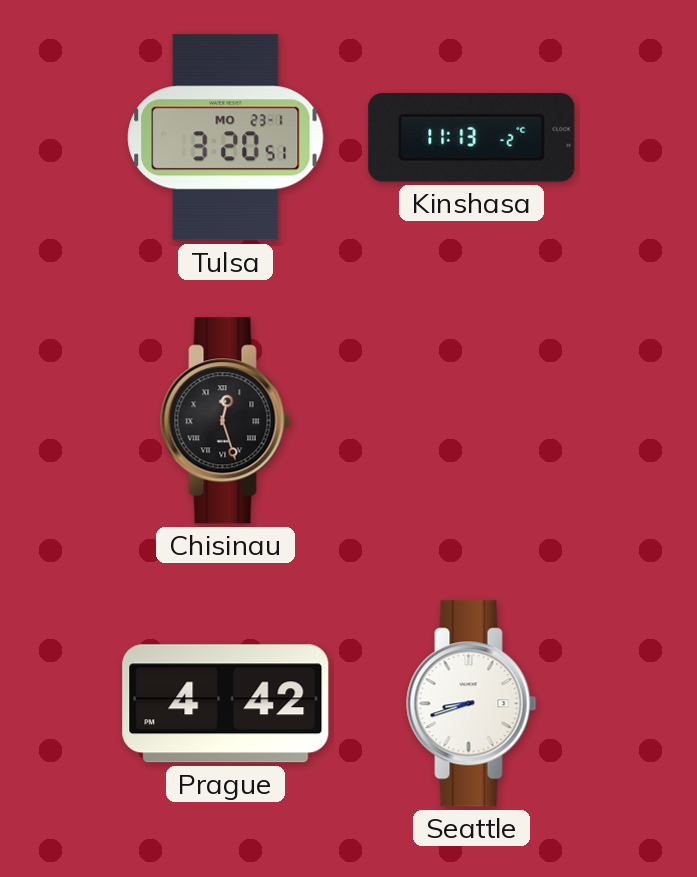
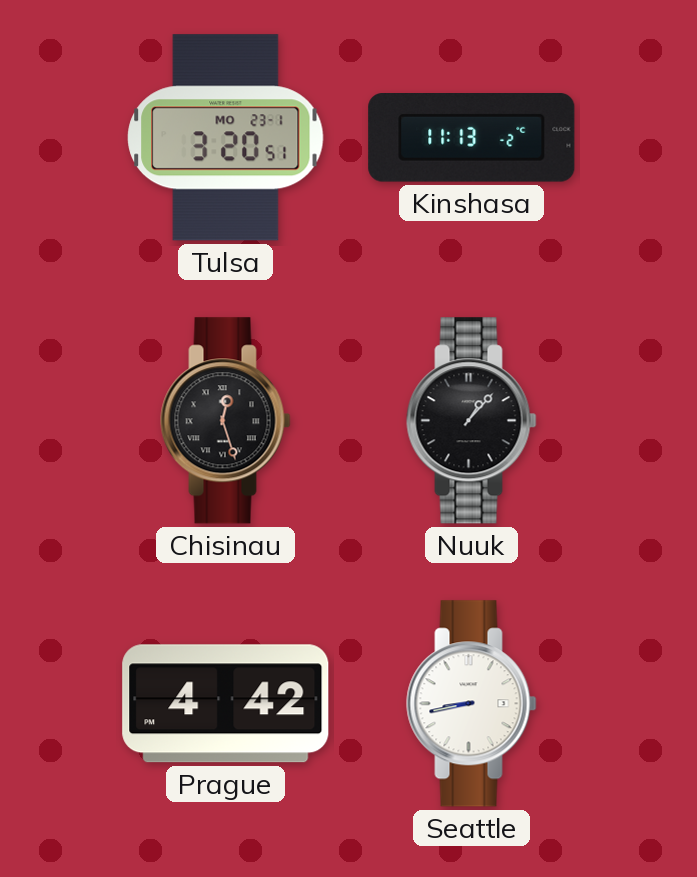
Nuuk: none -> 1:07
Seattle: 8:42 -> 8:43
